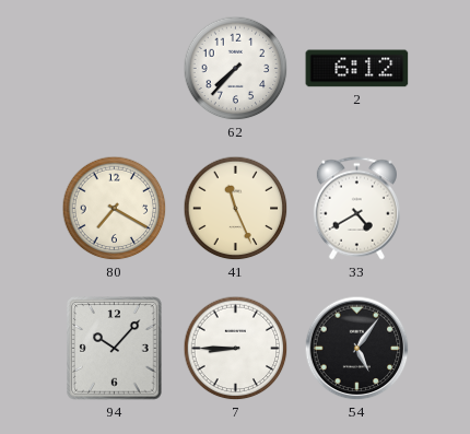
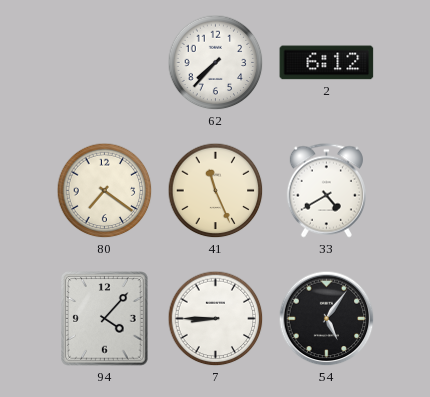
80: 7:20 -> 7:21
94: 10:07 -> 4:07
